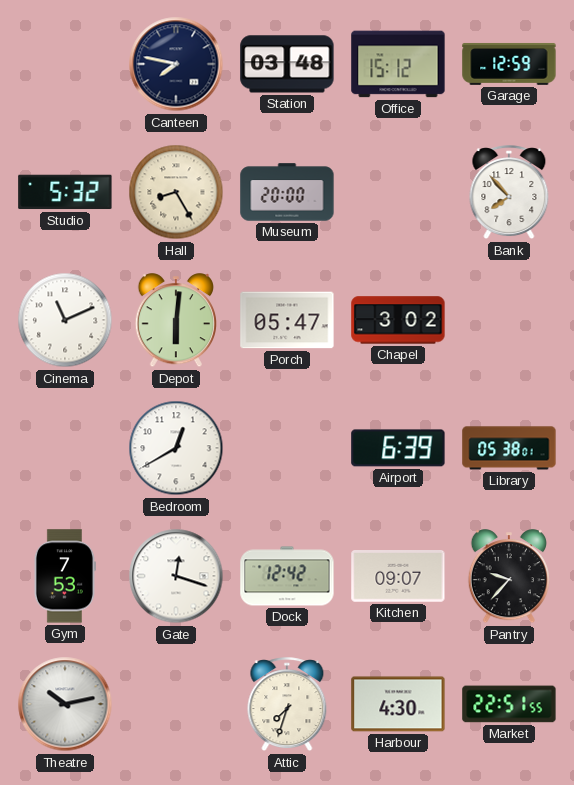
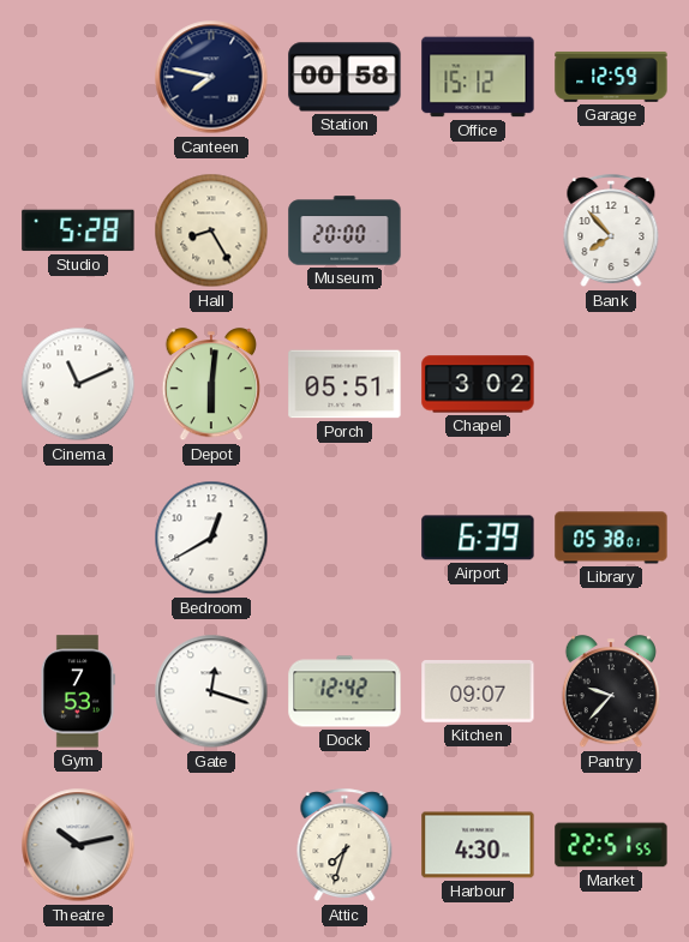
Station: 03:48 -> 00:58
Studio: 5:32 -> 5:28
Porch: 05:47 -> 05:51
